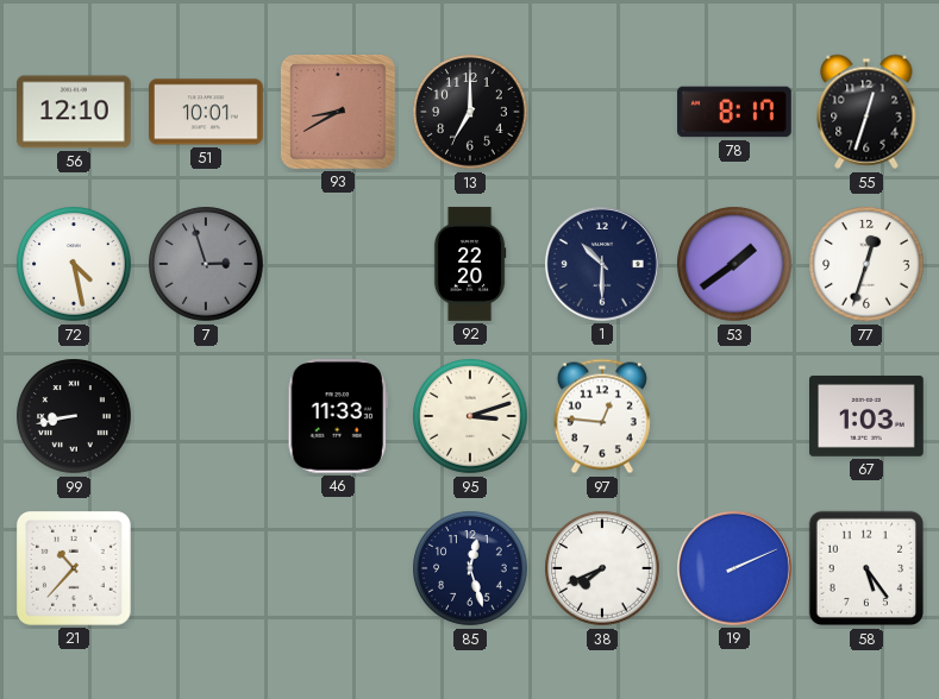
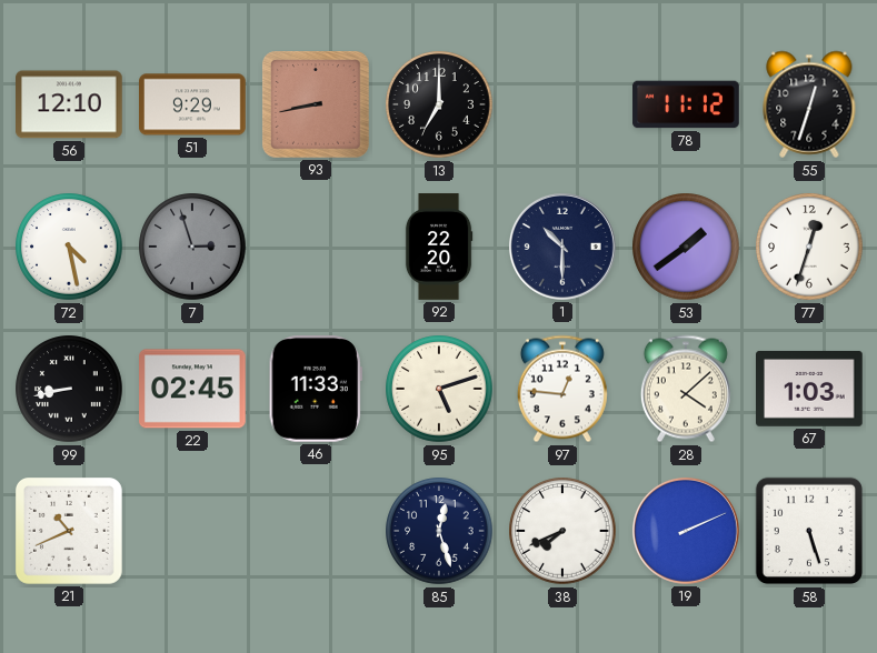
51: 10:01 -> 9:29
93: 8:40 -> 8:43
78: 8:17 -> 11:12
22: none -> 02:45
95: 3:12 -> 5:12
28: none -> 4:08
21: 10:37 -> 10:41
58: 5:24 -> 5:27
